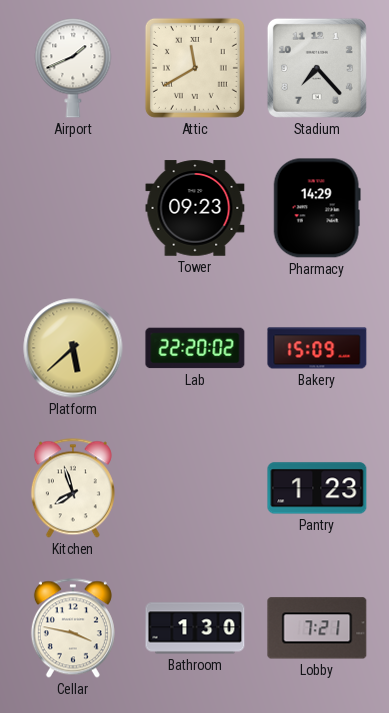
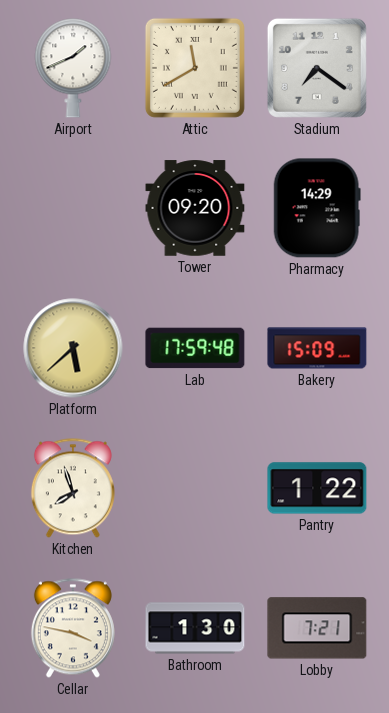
Stadium: 7:23 -> 7:21
Tower: 09:23 -> 09:20
Lab: 22:20 -> 17:59
Pantry: 1:23 -> 1:22
